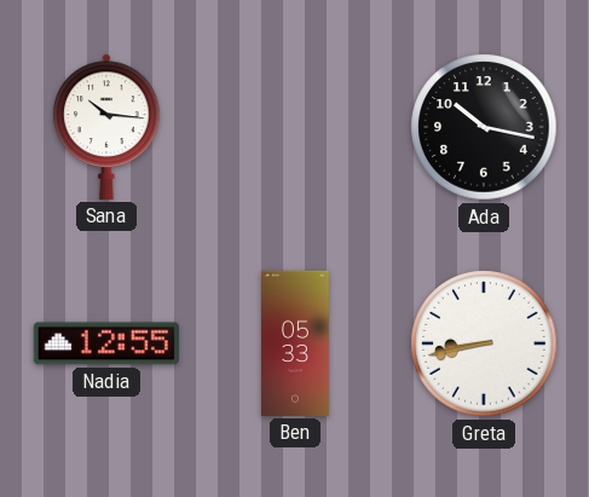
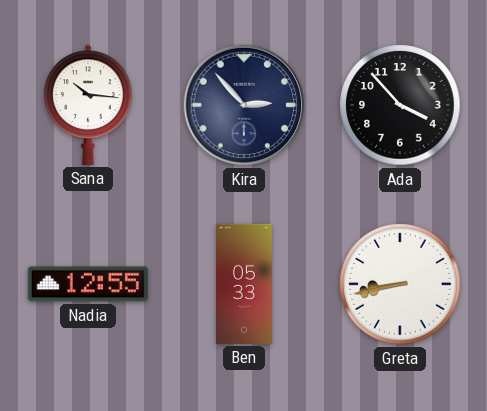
Kira: none -> 2:53
Ada: 10:17 -> 3:53
